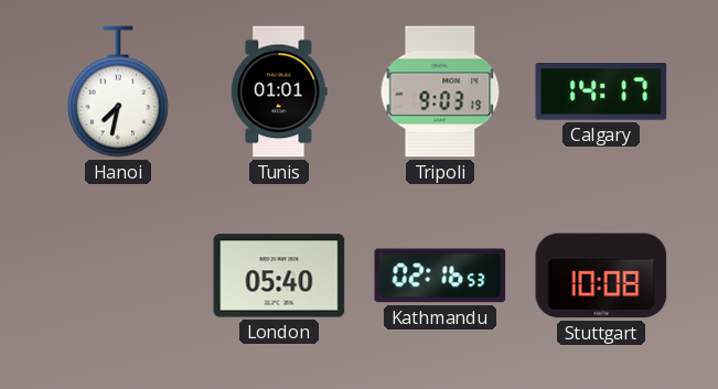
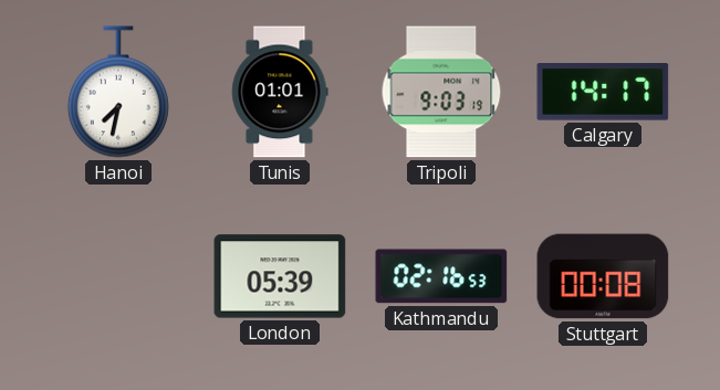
London: 05:40 -> 05:39
Stuttgart: 10:08 -> 00:08
